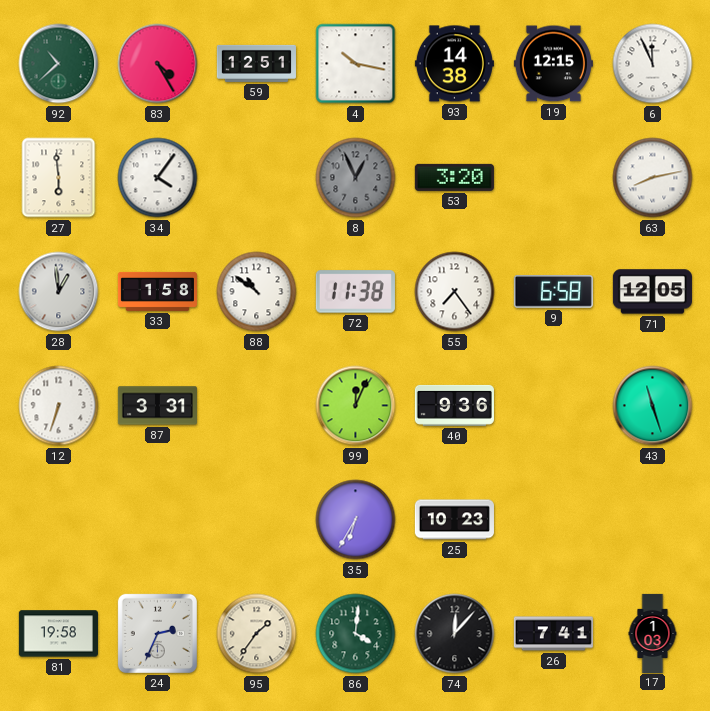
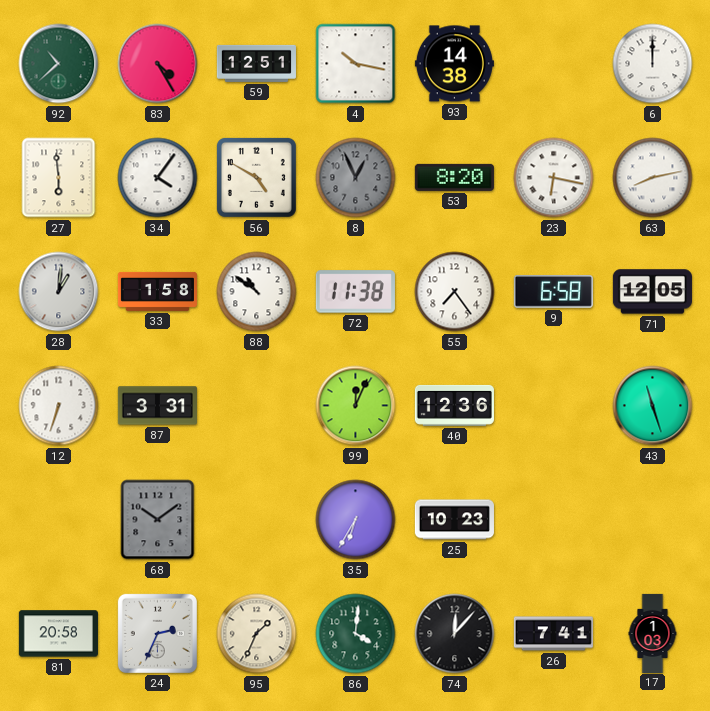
19: 12:15 -> none
6: 11:56 -> 12:00
56: none -> 4:50
53: 3:20 -> 8:20
23: none -> 6:17
28: 12:59 -> 1:01
40: 9:36 -> 12:36
68: none -> 10:09
81: 19:58 -> 20:58
95: 1:36 -> 1:34
